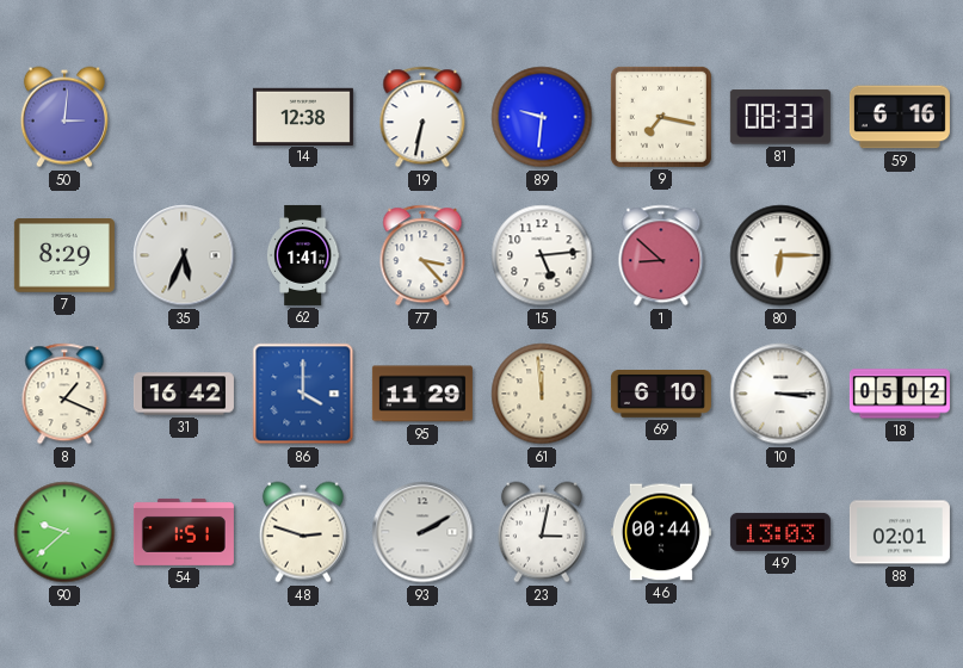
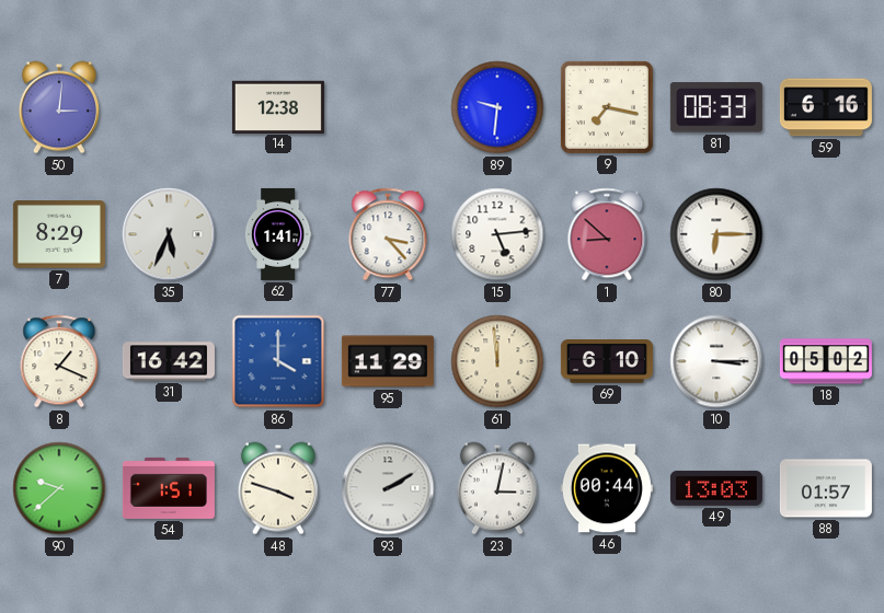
19: 6:32 -> none
48: 2:48 -> 3:48
88: 02:01 -> 01:57
